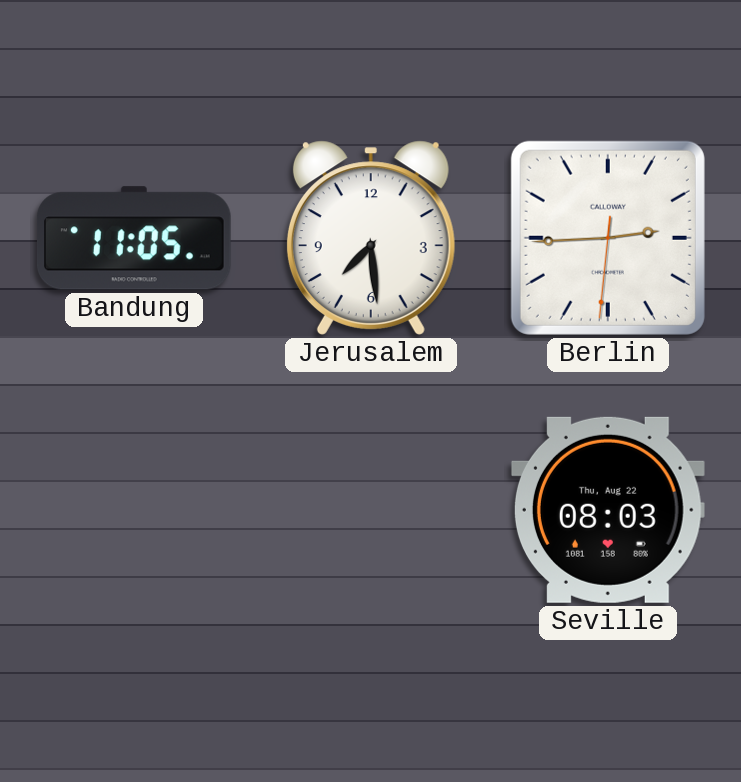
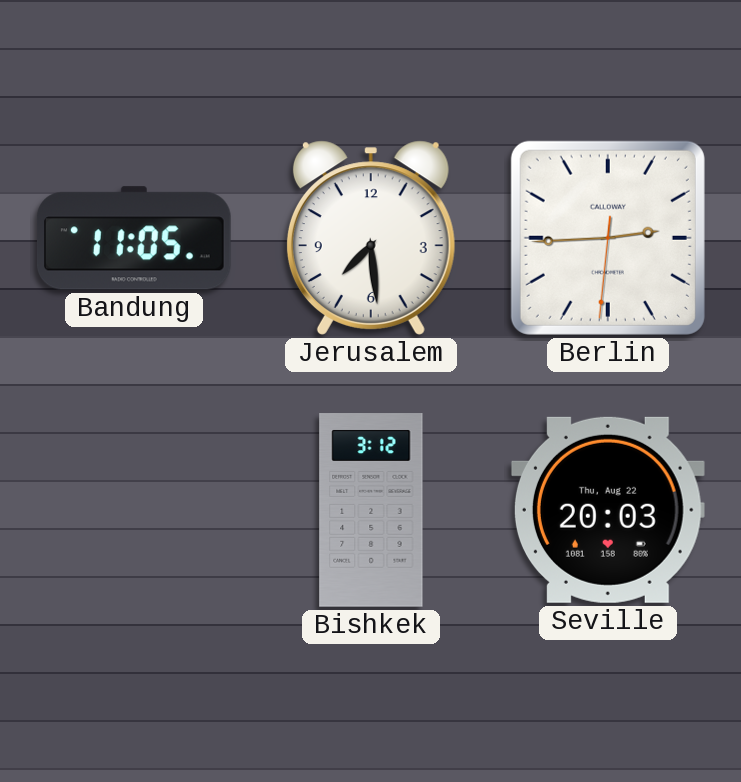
Bishkek: none -> 3:12
Seville: 08:03 -> 20:03
